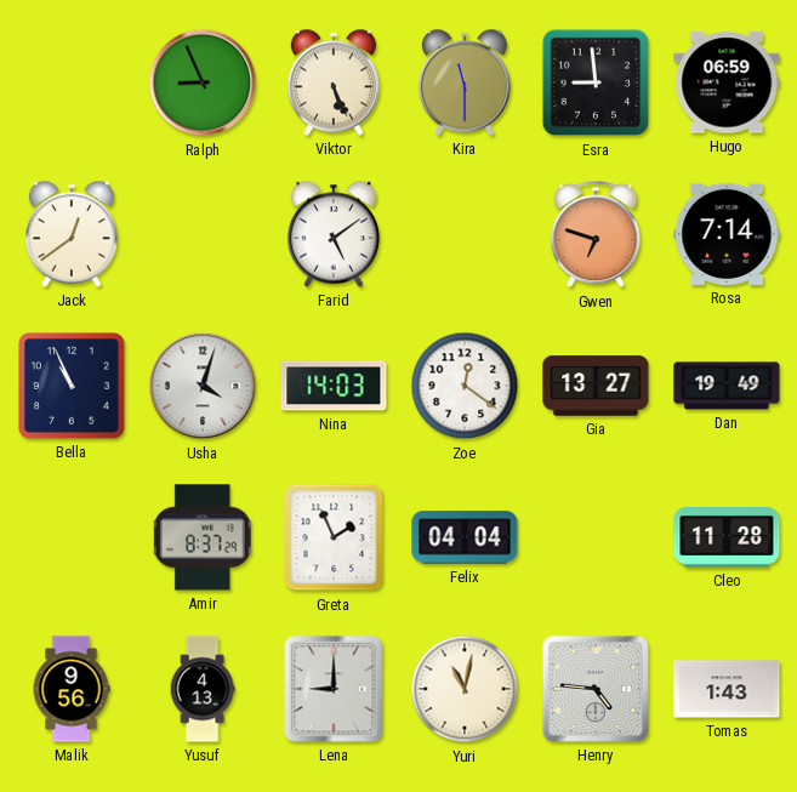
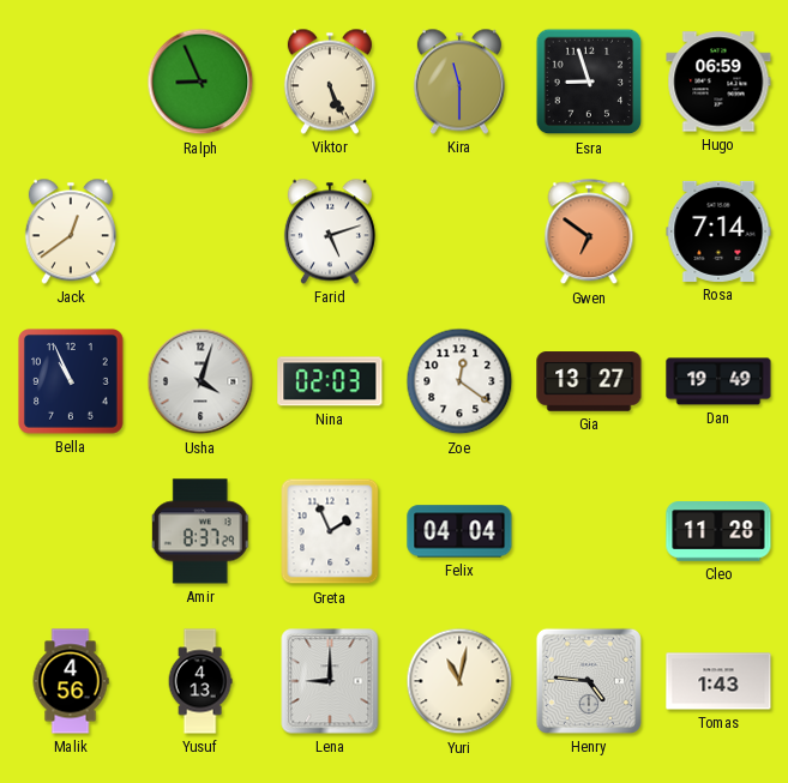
Esra: 8:59 -> 8:57
Farid: 5:09 -> 5:12
Gwen: 6:48 -> 6:51
Nina: 14:03 -> 02:03
Malik: 9:56 -> 4:56
